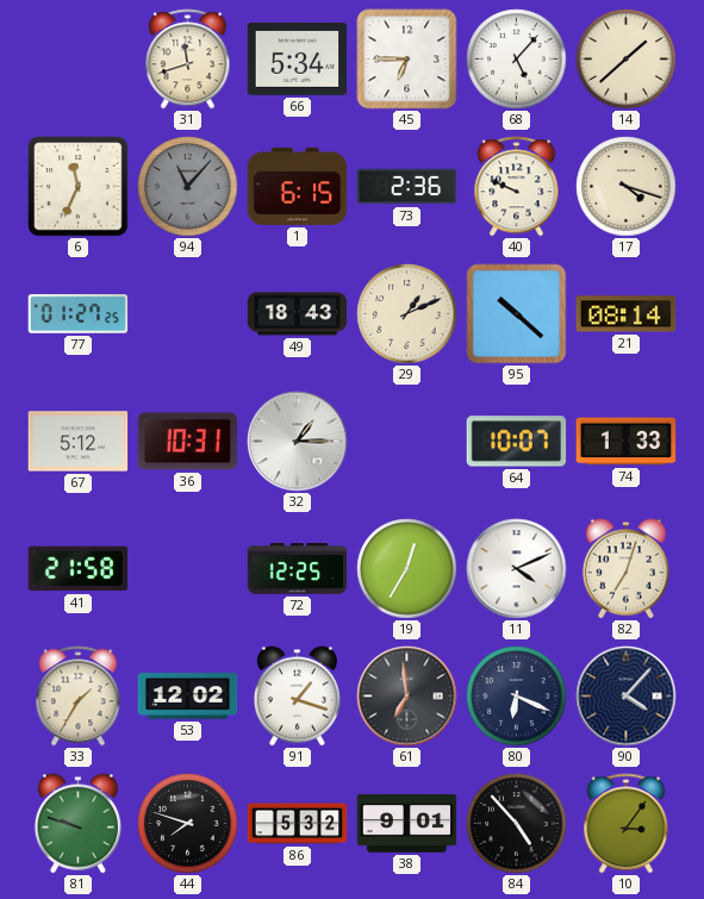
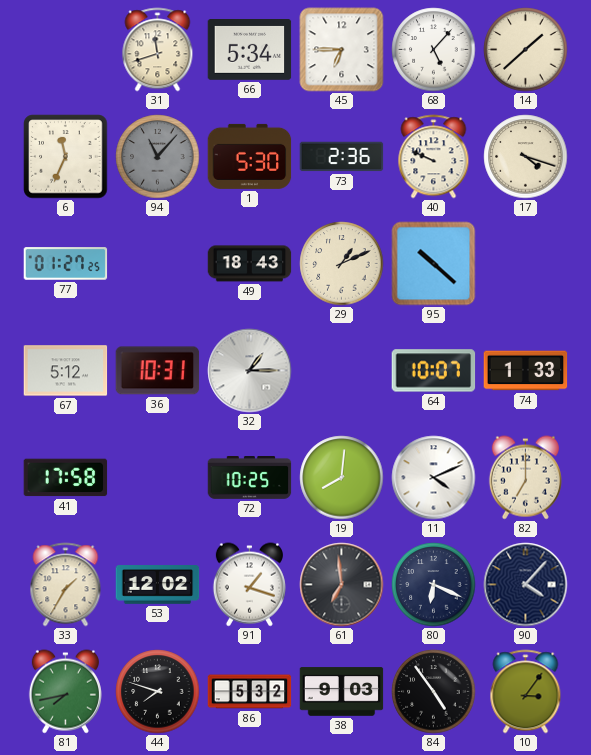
1: 6:15 -> 5:30
21: 08:14 -> none
41: 21:58 -> 17:58
72: 12:25 -> 10:25
19: 12:35 -> 8:01
82: 7:03 -> 7:00
81: 9:48 -> 7:43
38: 9:01 -> 9:03
84: 4:53 -> 4:54
